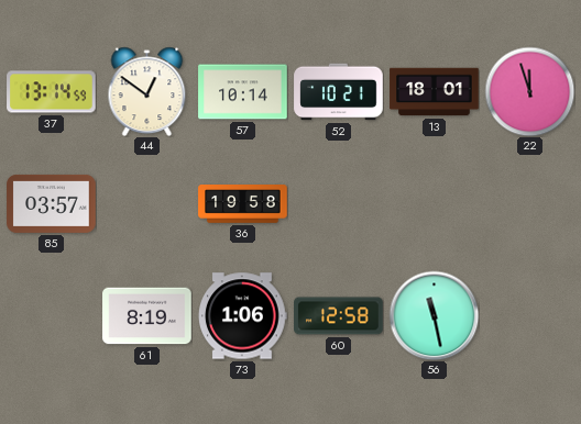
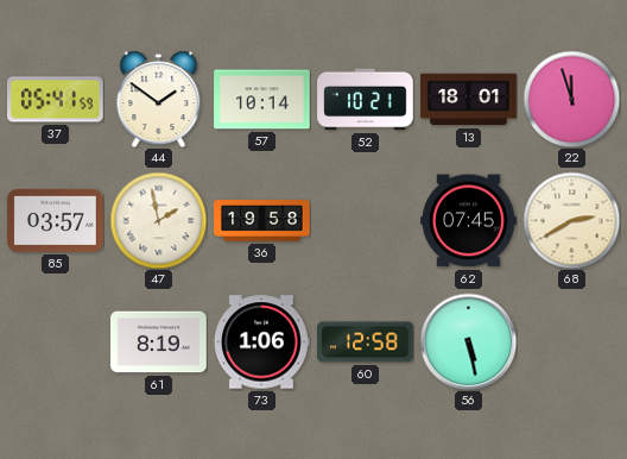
37: 13:14 -> 05:41
44: 12:51 -> 1:51
47: none -> 1:58
62: none -> 07:45
68: none -> 2:40
56: 11:28 -> 5:28
